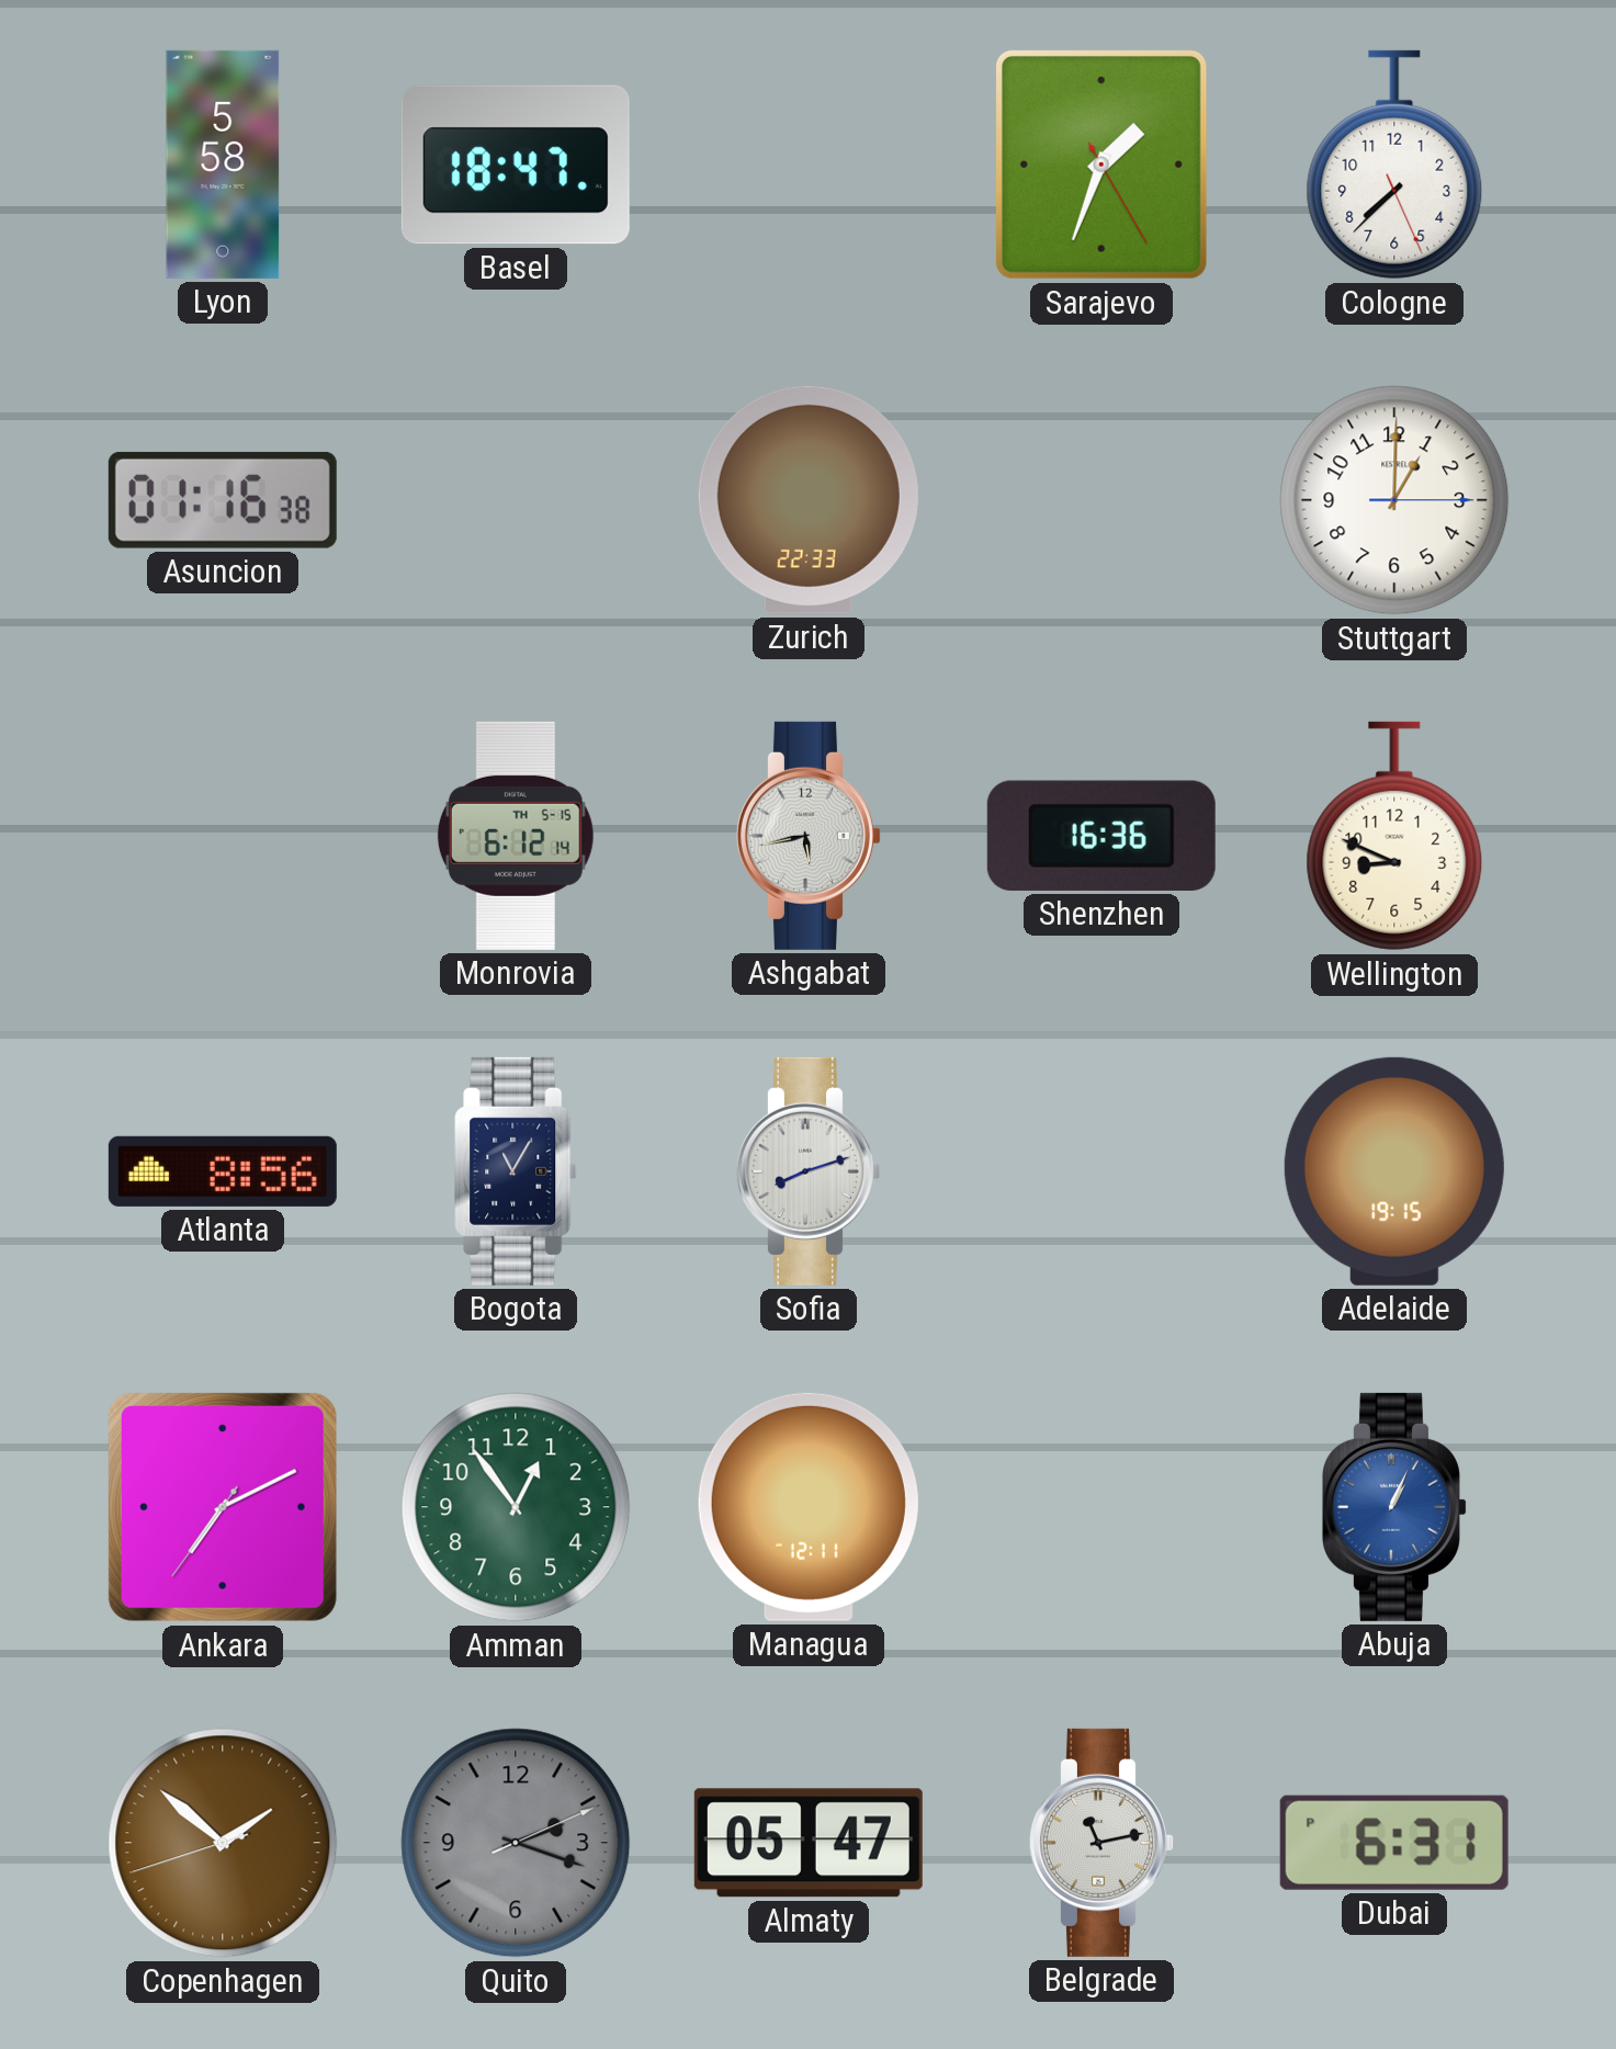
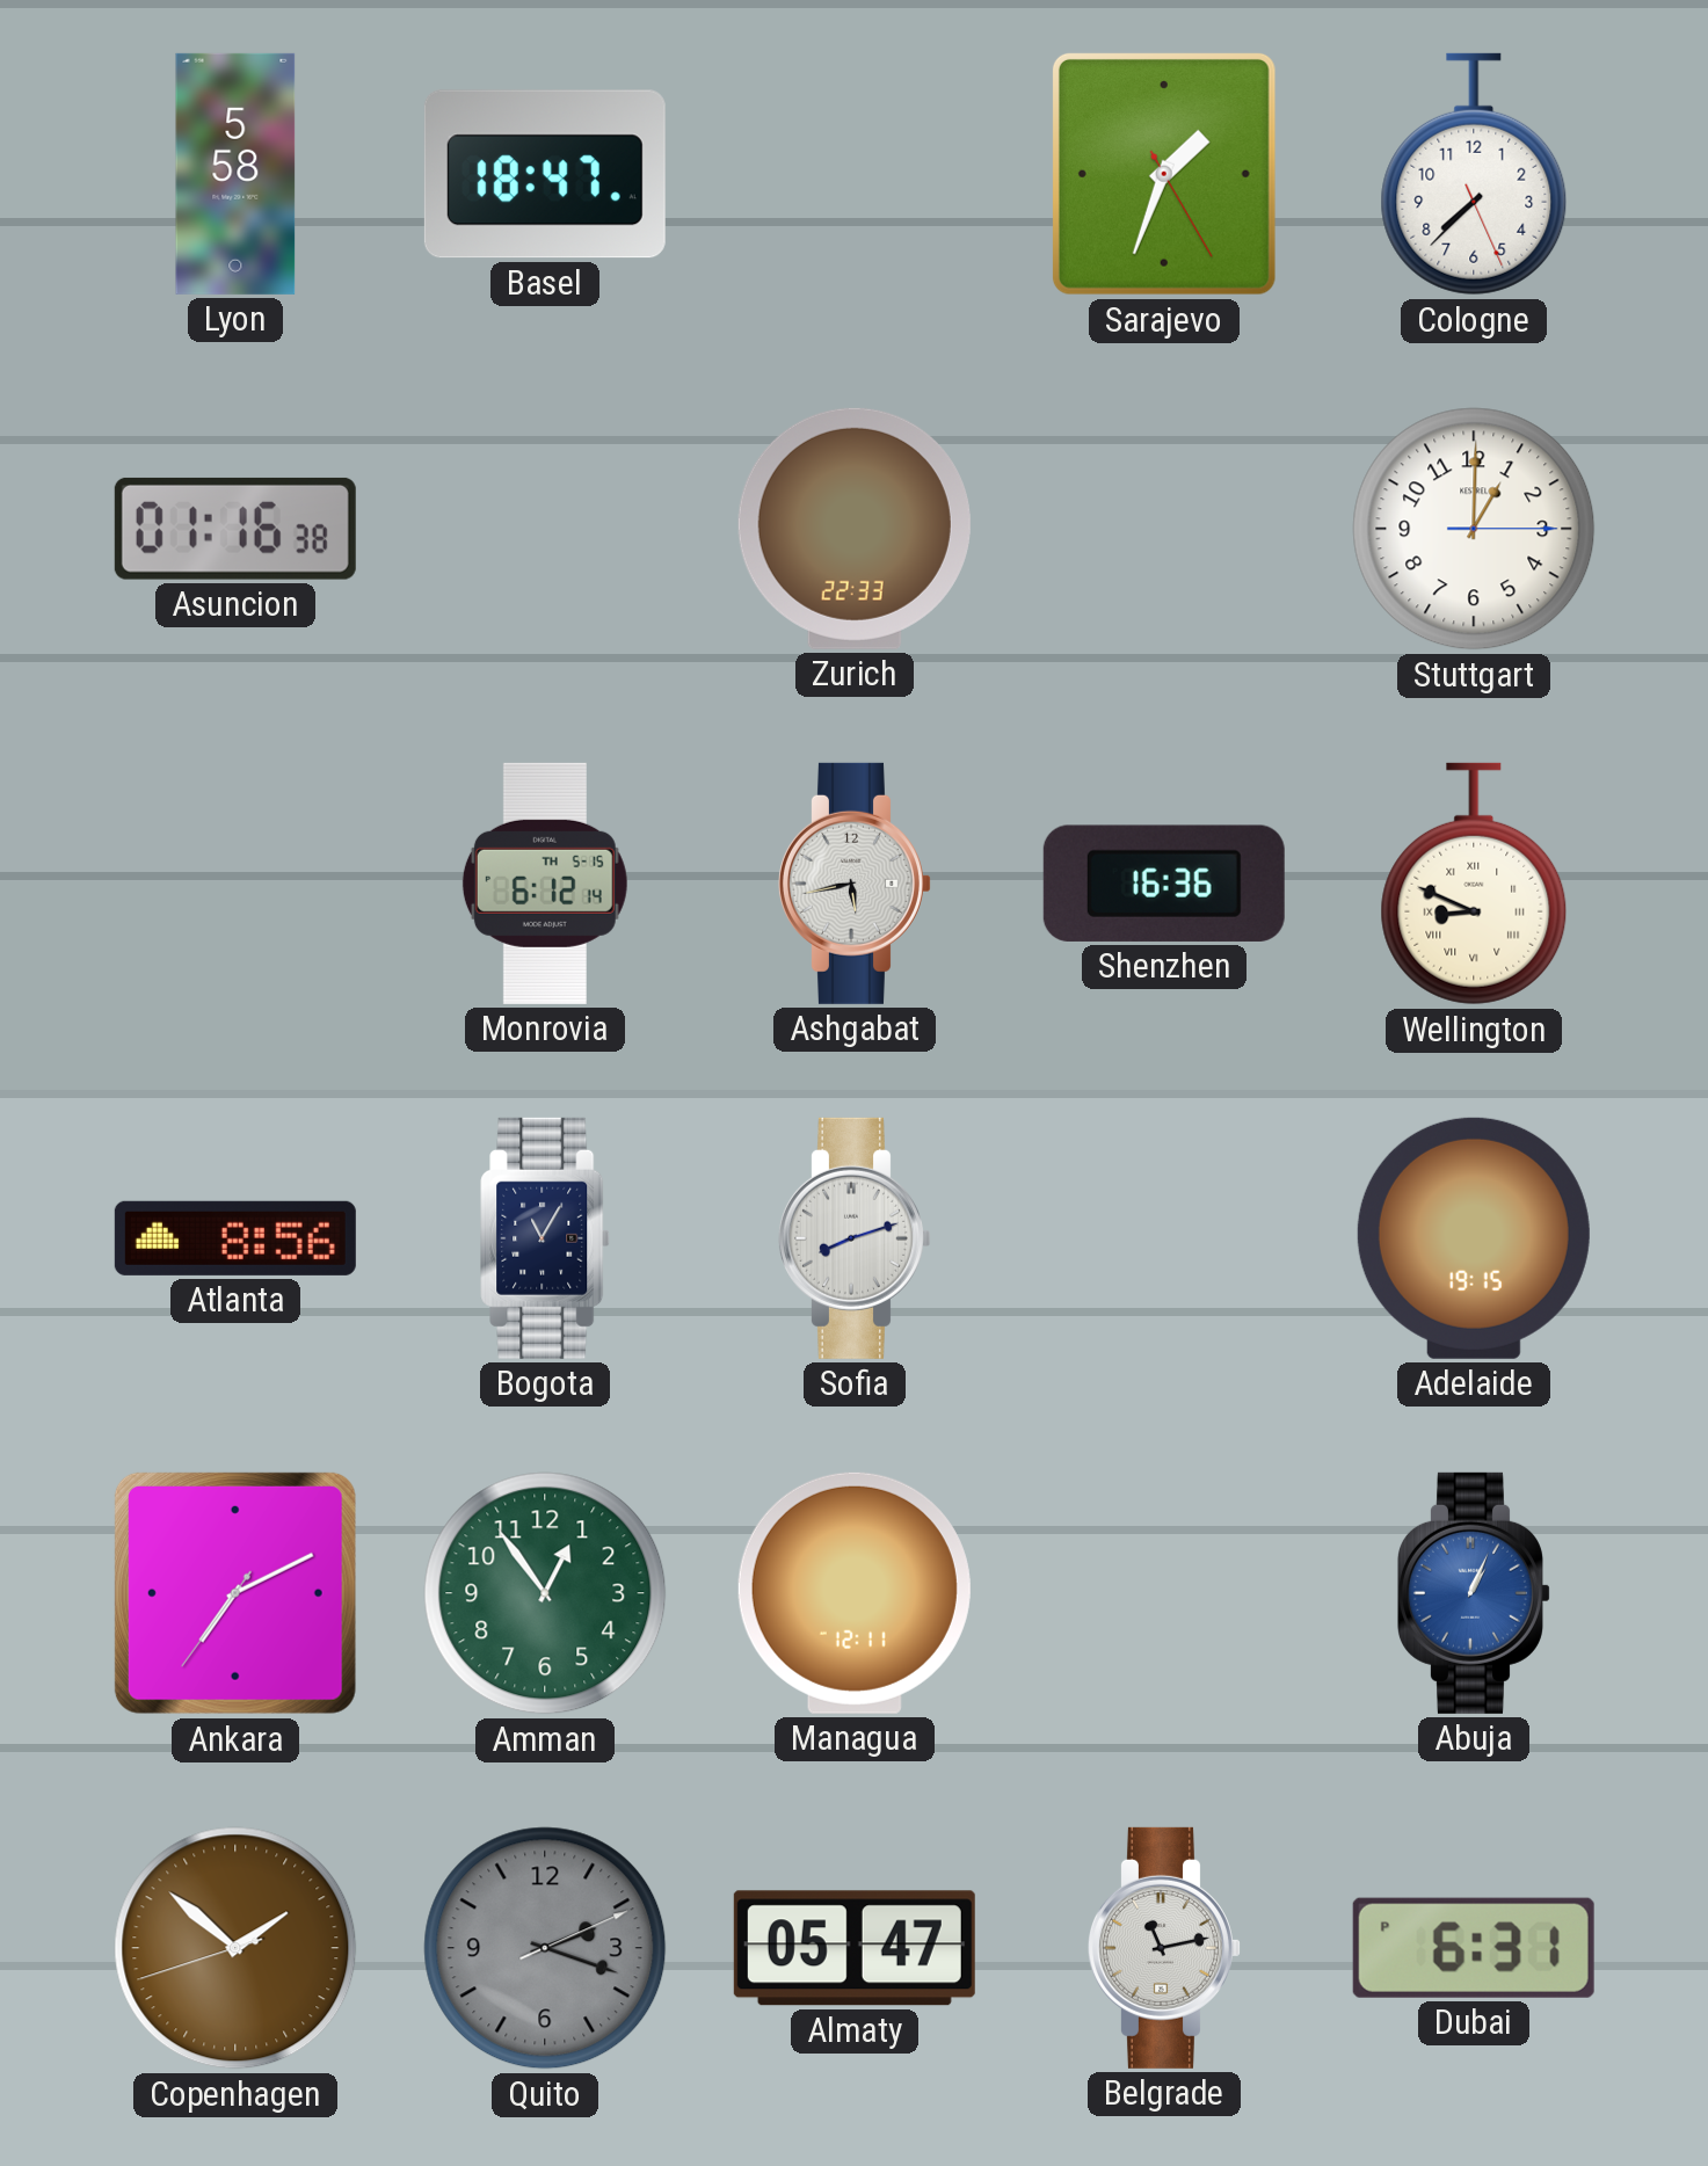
Wellington numerals: Arabic -> Roman
